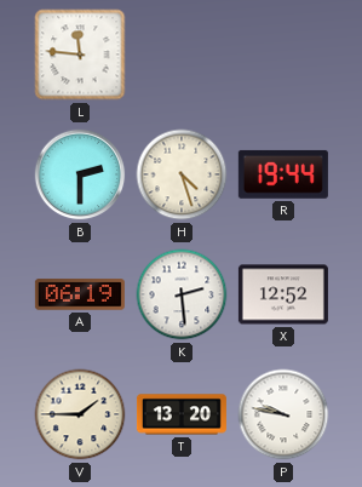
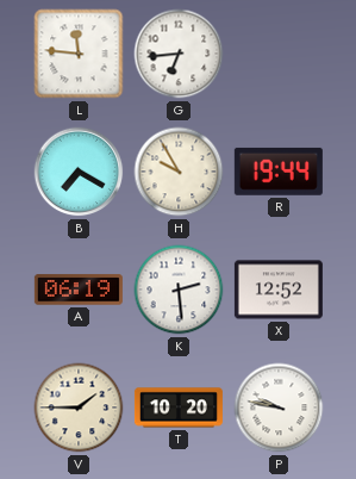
G: none -> 6:44
B: 2:30 -> 7:20
H: 4:27 -> 9:55
T: 13:20 -> 10:20
